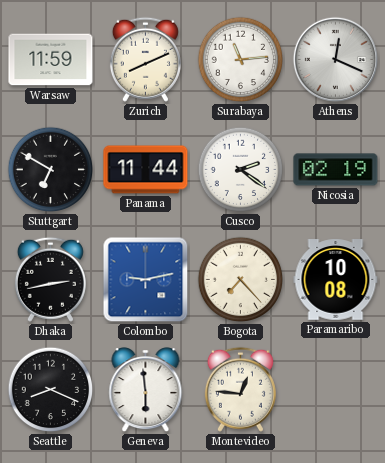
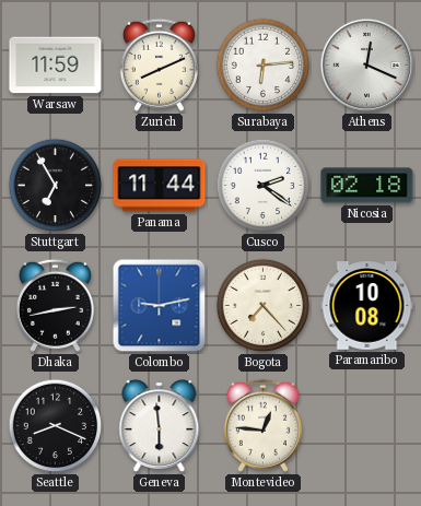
Surabaya: 11:14 -> 6:14
Stuttgart: 6:50 -> 6:55
Nicosia: 02:19 -> 02:18
